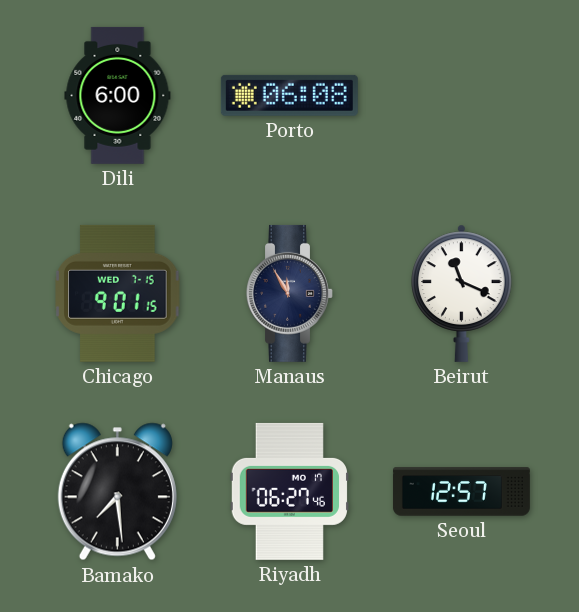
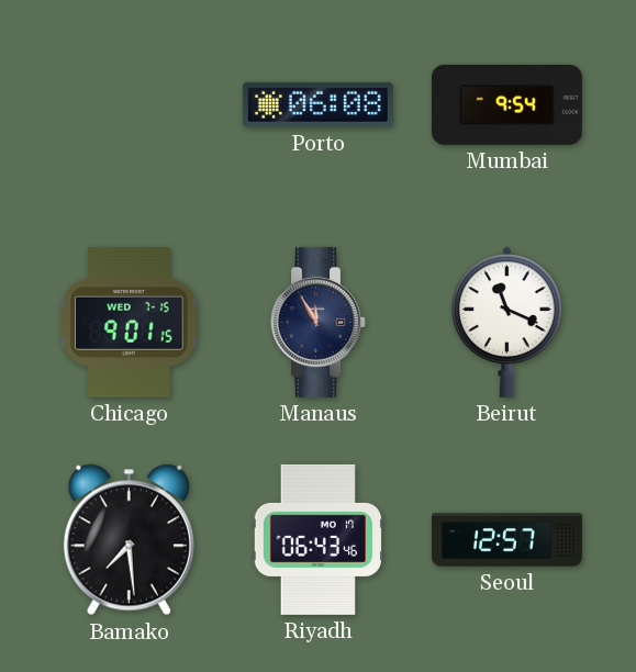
Dili: 6:00 -> none
Mumbai: none -> 9:54
Riyadh: 06:27 -> 06:43
